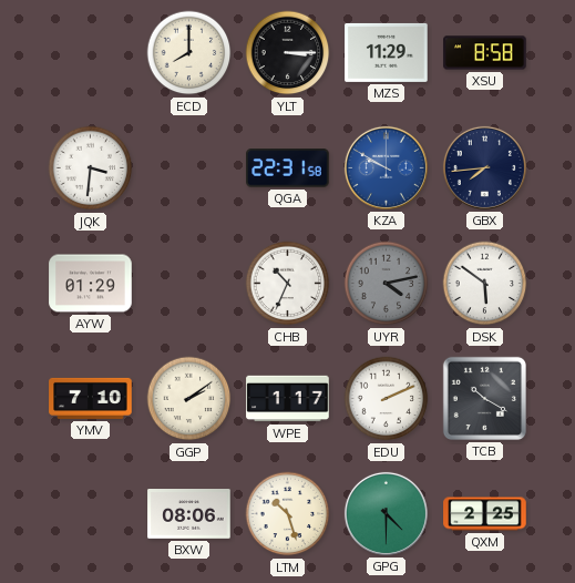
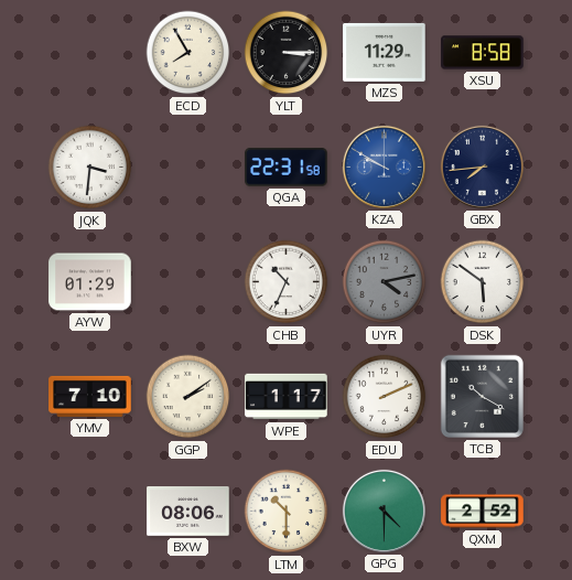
ECD: 8:00 -> 7:55
LTM: 10:27 -> 10:30
QXM: 2:25 -> 2:52
